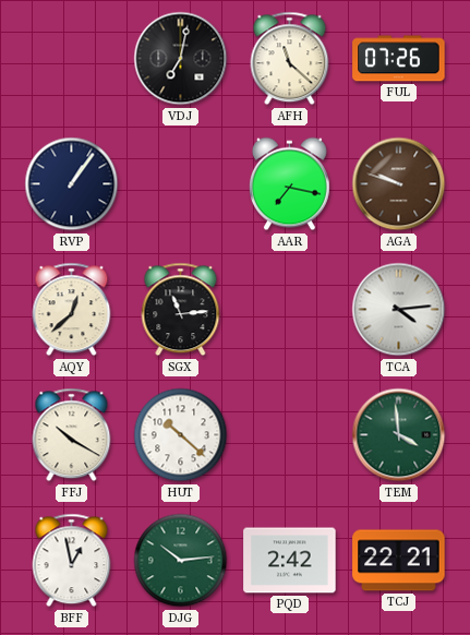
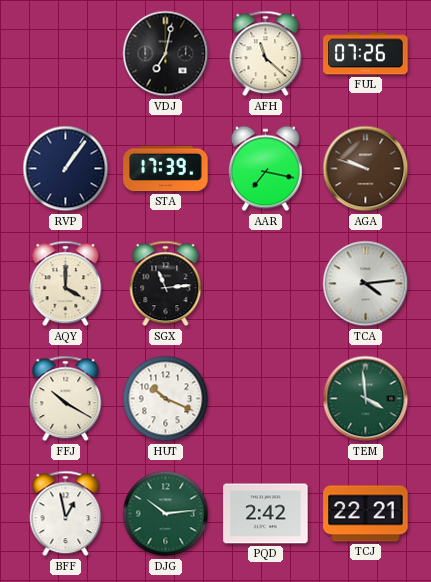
STA: none -> 17:39
AQY: 12:38 -> 4:00
HUT: 10:22 -> 10:19
